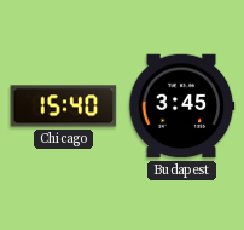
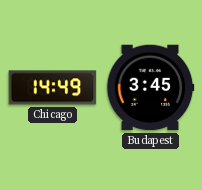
Chicago: 15:40 -> 14:49
